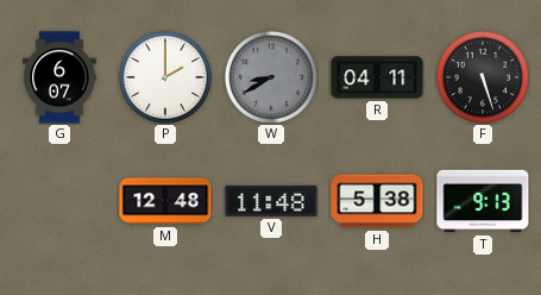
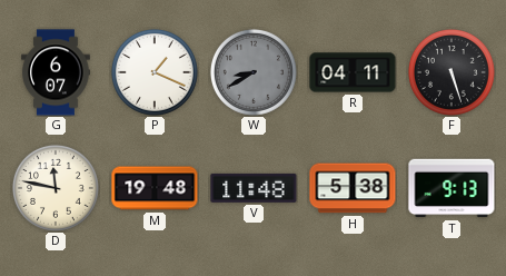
P: 2:00 -> 1:19
D: none -> 11:47
M: 12:48 -> 19:48
